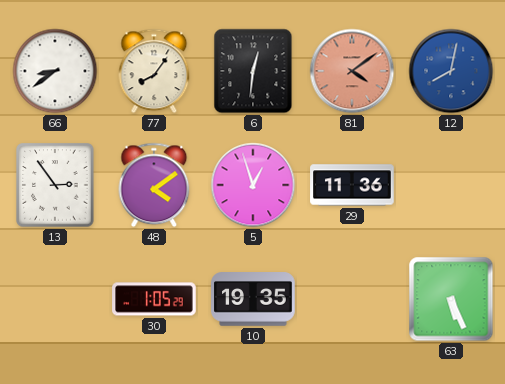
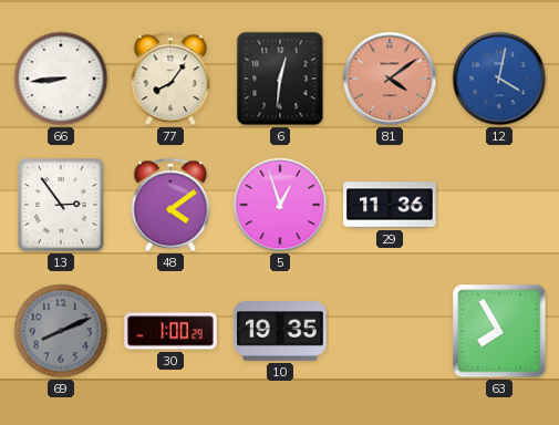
66: 8:39 -> 8:44
12: 8:02 -> 4:02
69: none -> 8:11
30: 1:05 -> 1:00
63: 5:26 -> 7:55
